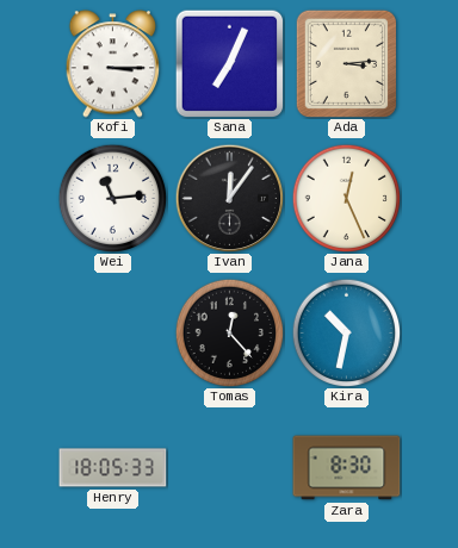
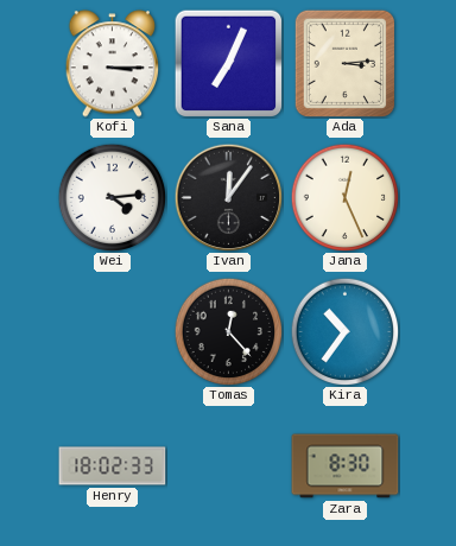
Wei: 11:14 -> 4:14
Kira: 10:32 -> 10:36
Henry: 18:05 -> 18:02
